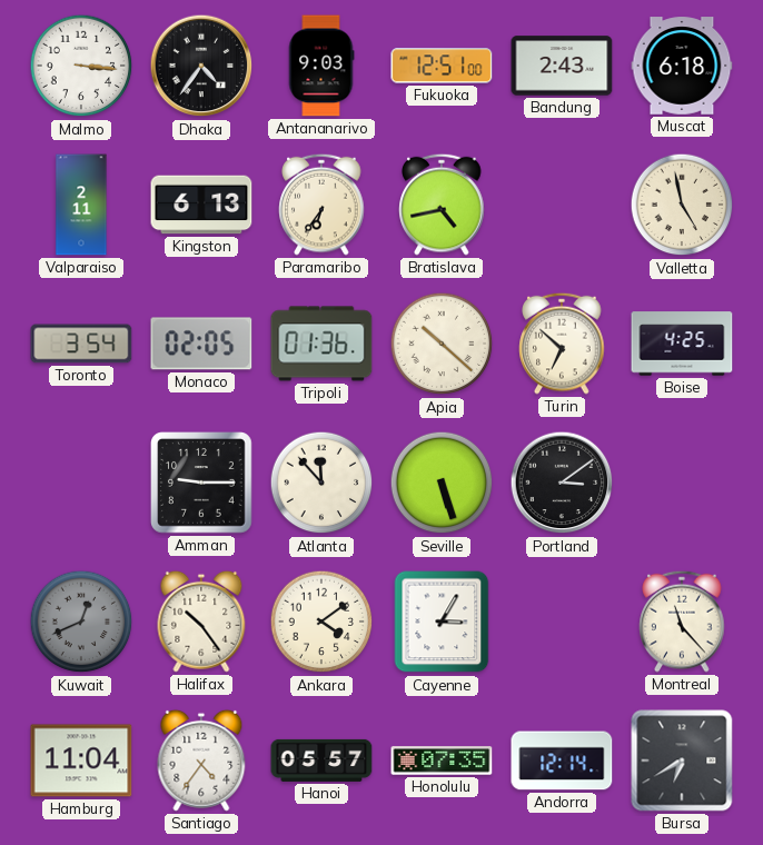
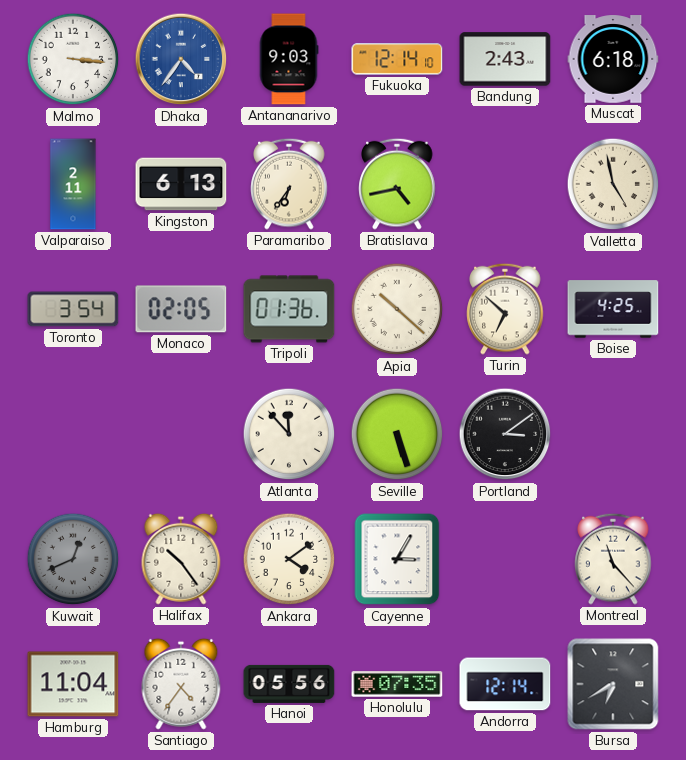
Dhaka dial: black -> blue
Fukuoka: 12:51 -> 12:14
Amman: 9:15 -> none
Hanoi: 05:57 -> 05:56
